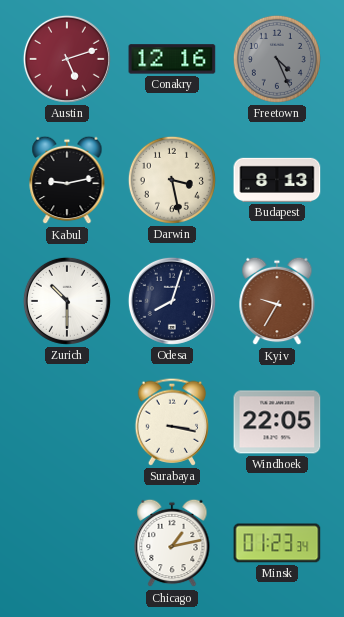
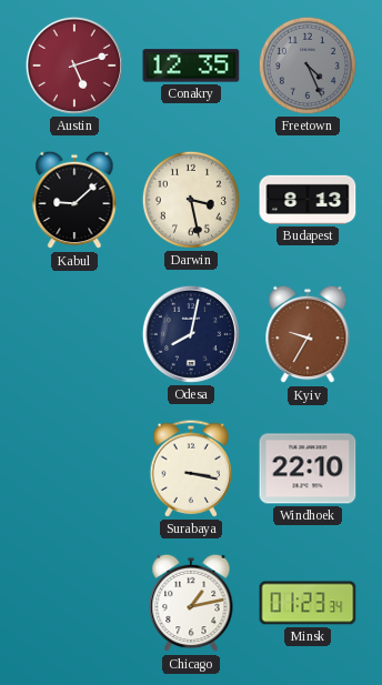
Conakry: 12:16 -> 12:35
Kabul: 9:13 -> 9:08
Zurich: 10:30 -> none
Odesa: 8:03 -> 8:02
Windhoek: 22:05 -> 22:10
